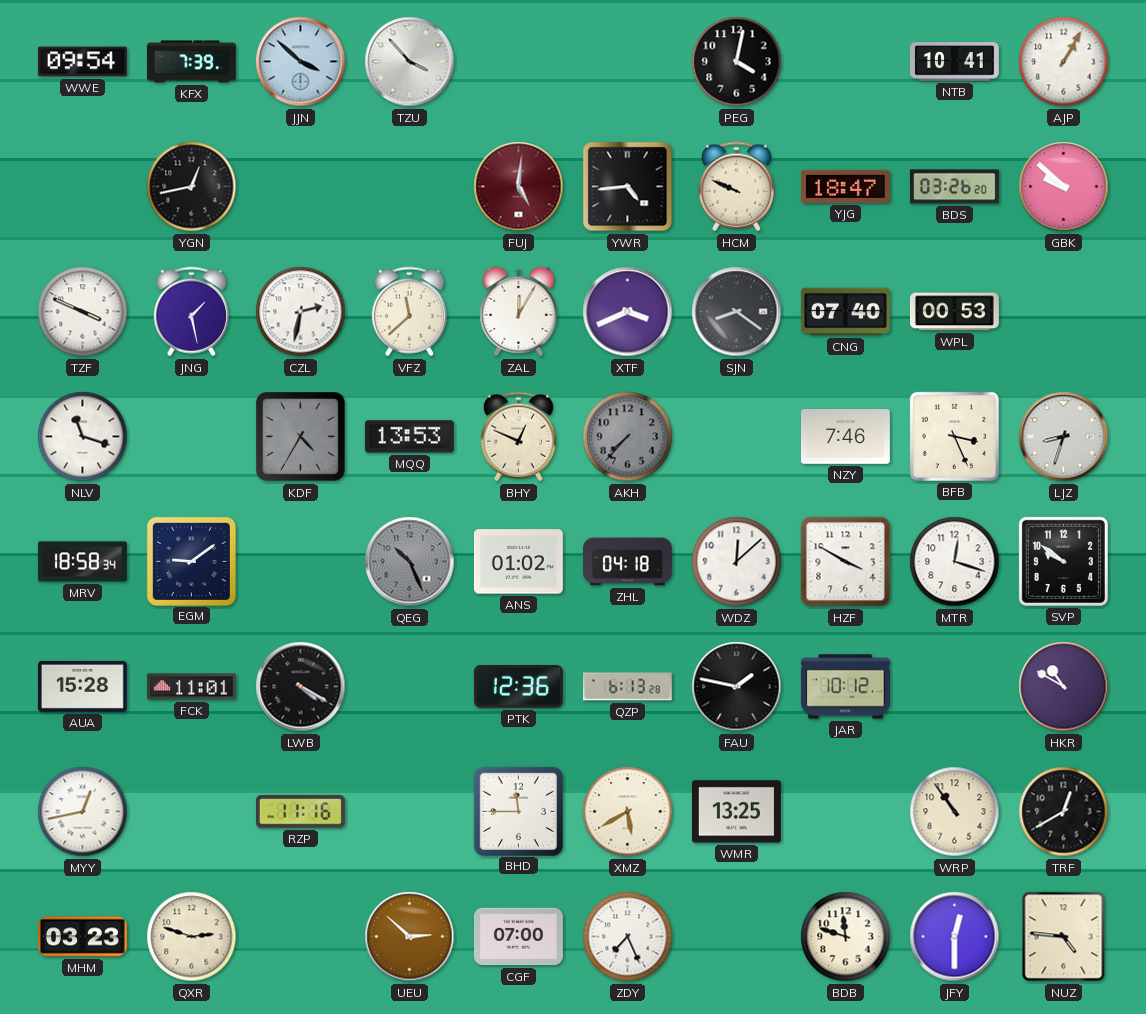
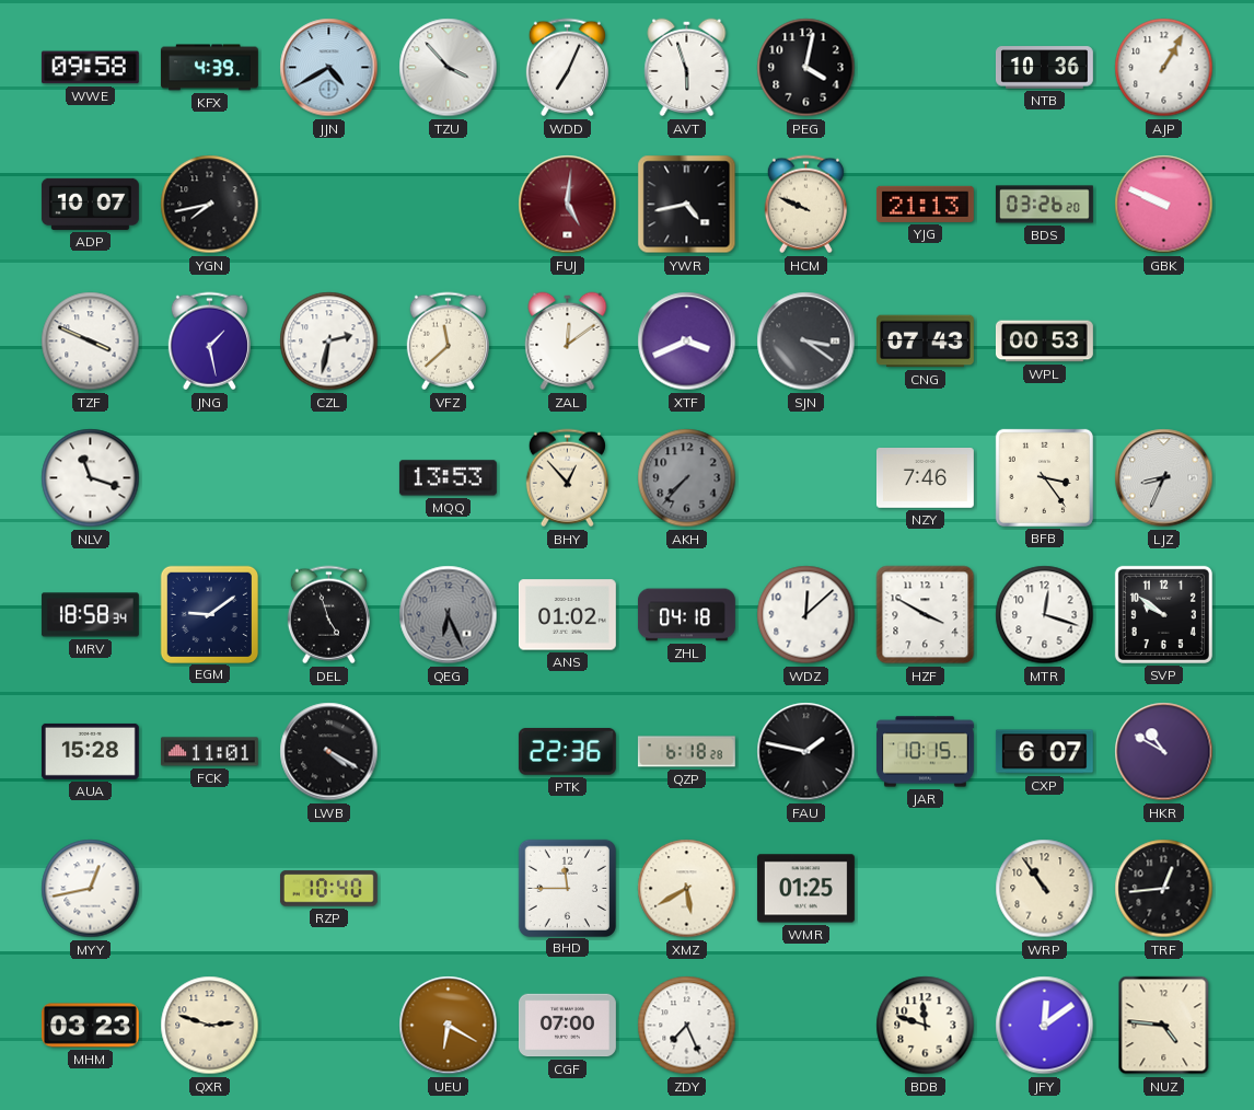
WWE: 09:54 -> 09:58
KFX: 7:39 -> 4:39
JJN: 3:52 -> 4:40
WDD: none -> 7:04
AVT: none -> 5:57
NTB: 10:41 -> 10:36
ADP: none -> 10:07
YGN: 12:43 -> 7:43
YWR: 4:44 -> 4:43
YJG: 18:47 -> 21:13
GBK: 9:52 -> 9:49
ZAL: 12:05 -> 12:09
SJN: 8:21 -> 3:21
CNG: 07:40 -> 07:43
KDF: 4:35 -> none
BHY: 12:49 -> 12:53
BFB: 3:26 -> 3:24
LJZ: 8:33 -> 8:34
DEL: none -> 4:57
QEG: 10:26 -> 6:26
PTK: 12:36 -> 22:36
QZP: 6:13 -> 6:18
JAR: 10:12 -> 10:15
CXP: none -> 6:07
RZP: 11:16 -> 10:40
WMR: 13:25 -> 01:25
TRF: 12:40 -> 12:44
UEU: 2:52 -> 6:20
JFY: 12:30 -> 12:09
